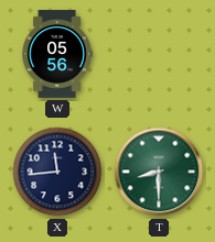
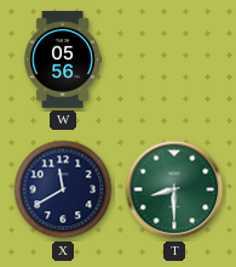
X: 11:44 -> 11:40
